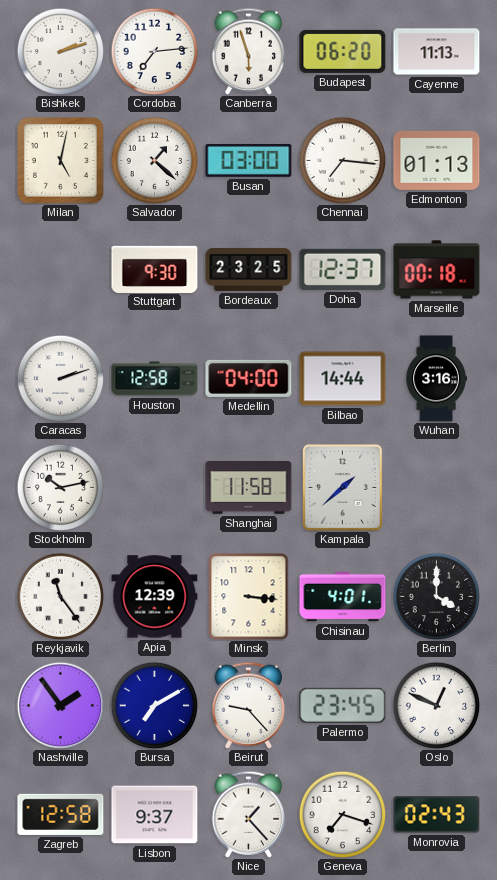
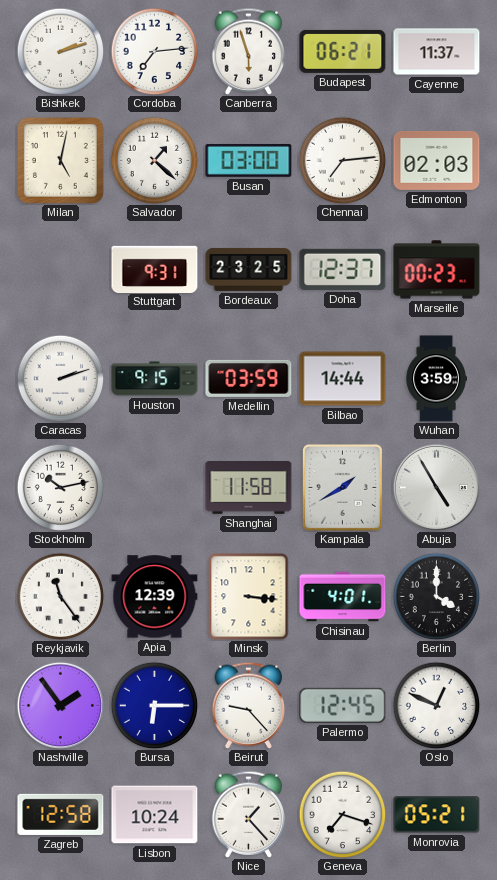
Budapest: 06:20 -> 06:21
Cayenne: 11:13 -> 11:37
Chennai: 7:16 -> 7:14
Edmonton: 01:13 -> 02:03
Stuttgart: 9:30 -> 9:31
Marseille: 00:18 -> 00:23
Houston: 12:58 -> 9:15
Medellin: 04:00 -> 03:59
Wuhan: 3:16 -> 3:59
Kampala: 1:38 -> 1:40
Abuja: none -> 4:55
Bursa: 7:10 -> 6:15
Palermo: 23:45 -> 12:45
Lisbon: 9:37 -> 10:24
Monrovia: 02:43 -> 05:21
